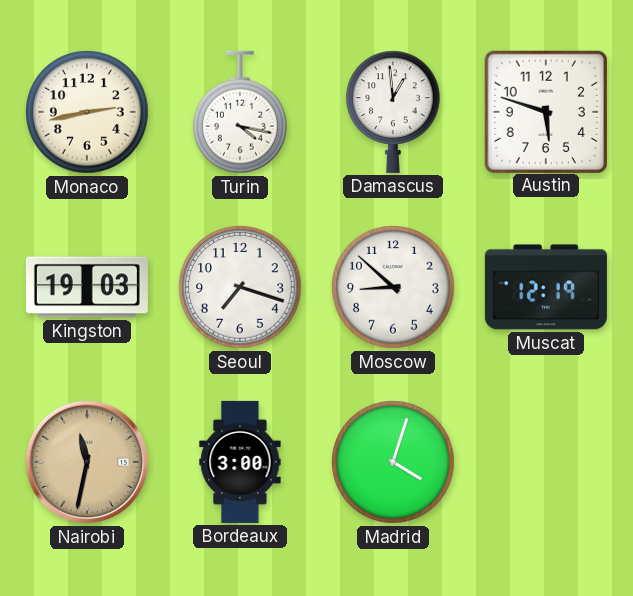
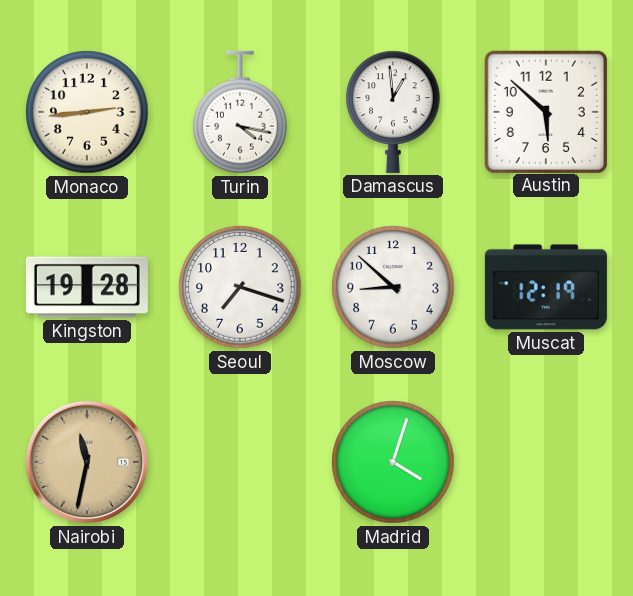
Monaco: 2:43 -> 2:44
Austin: 5:48 -> 5:52
Kingston: 19:03 -> 19:28
Bordeaux: 3:00 -> none
